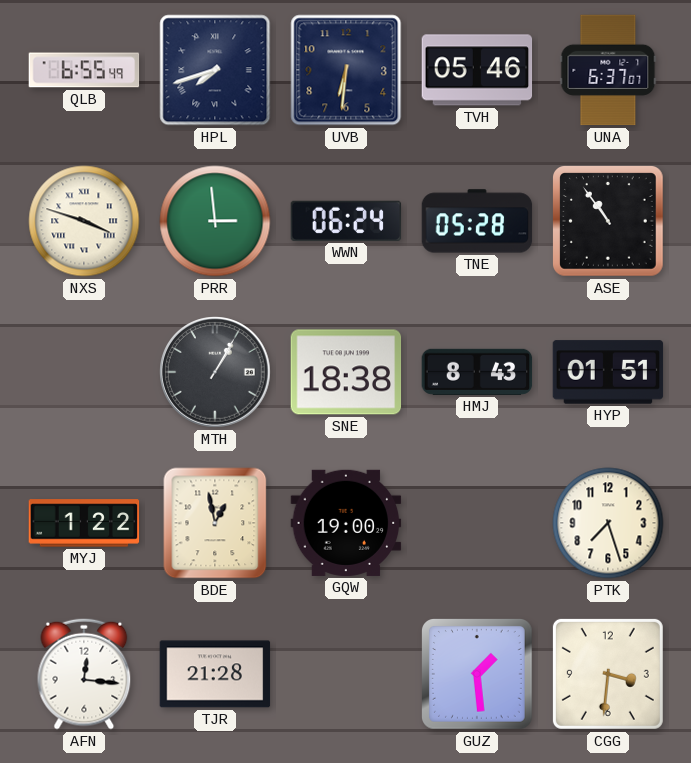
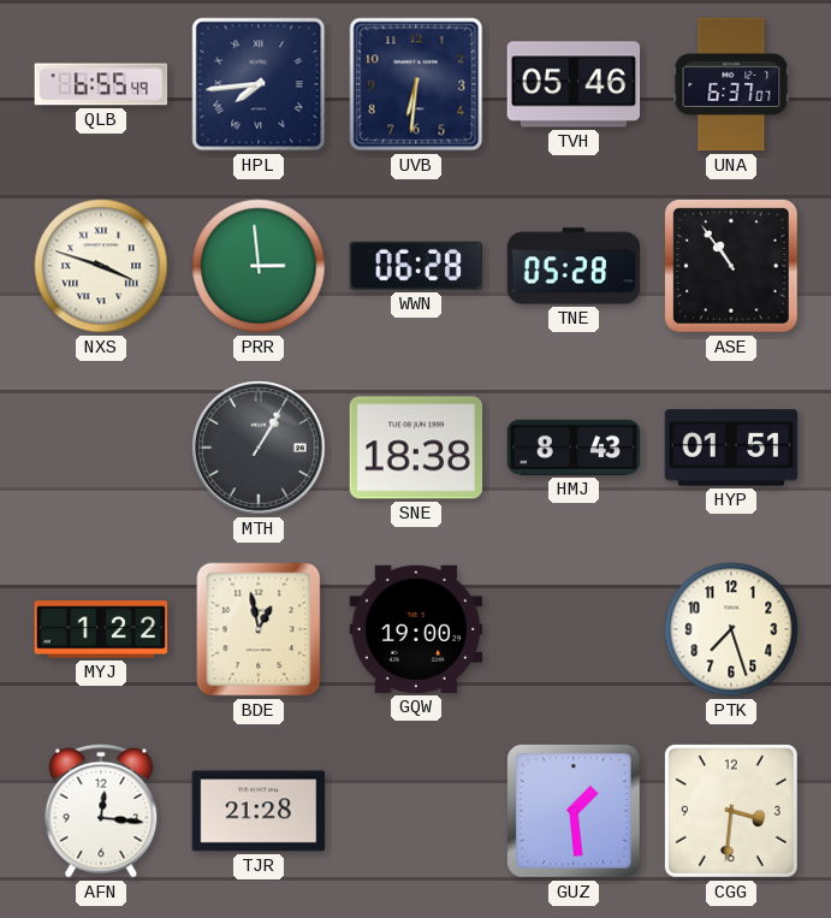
HPL: 7:42 -> 7:44
WWN: 06:24 -> 06:28
